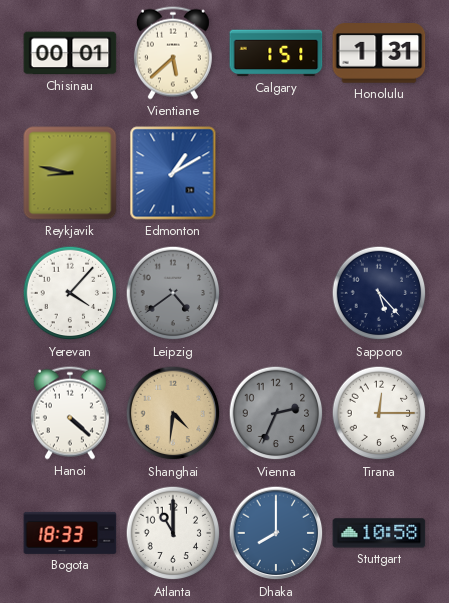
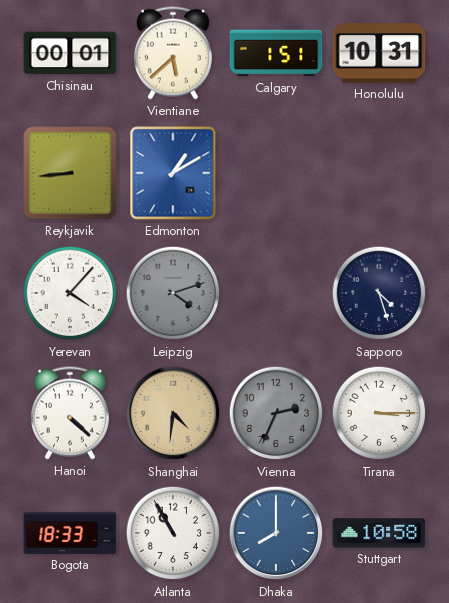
Honolulu: 1:31 -> 10:31
Reykjavik: 8:47 -> 8:44
Leipzig: 4:39 -> 4:12
Sapporo: 5:23 -> 4:27
Tirana: 12:15 -> 3:15
Atlanta: 11:00 -> 10:55
